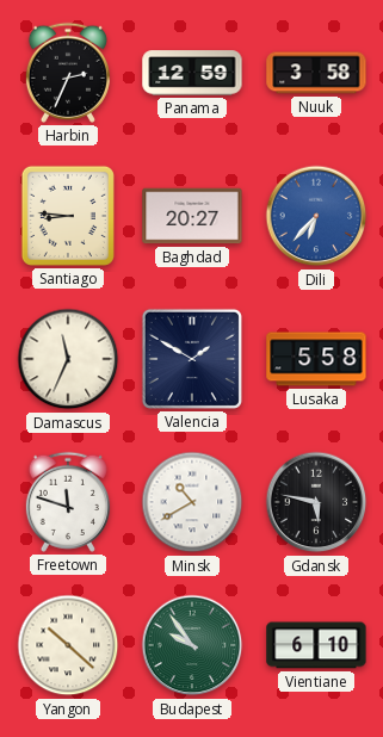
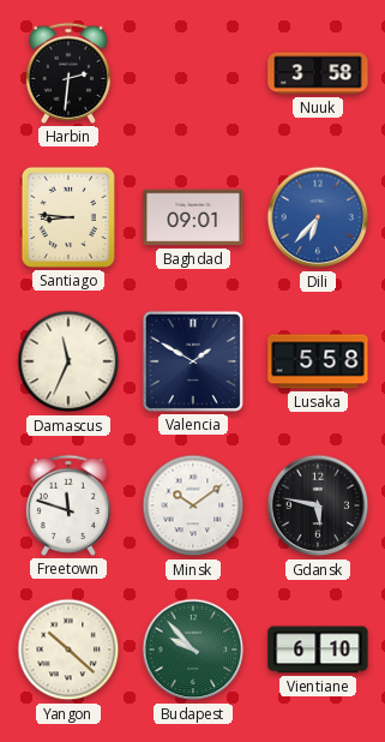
Harbin: 2:34 -> 2:31
Panama: 12:59 -> none
Baghdad: 20:27 -> 09:01
Minsk: 10:40 -> 10:09
Budapest: 9:54 -> 9:53
